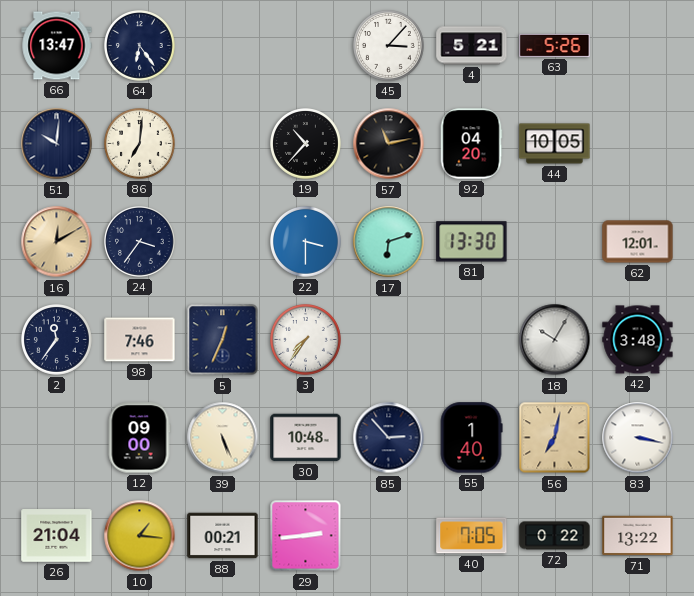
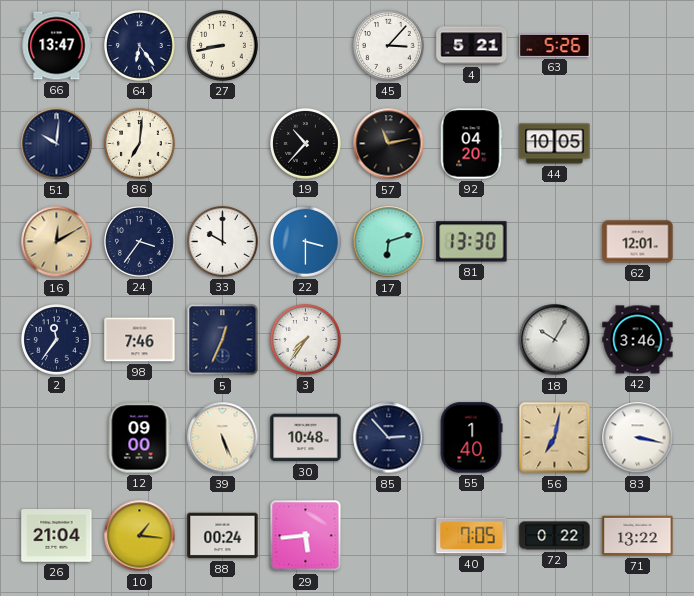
27: none -> 8:43
33: none -> 10:00
42: 3:48 -> 3:46
88: 00:21 -> 00:24
29: 2:44 -> 5:44
